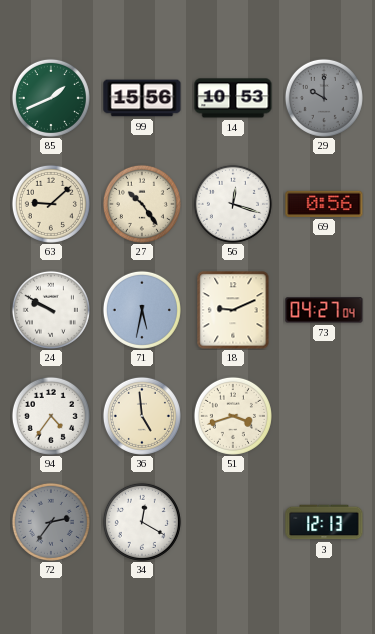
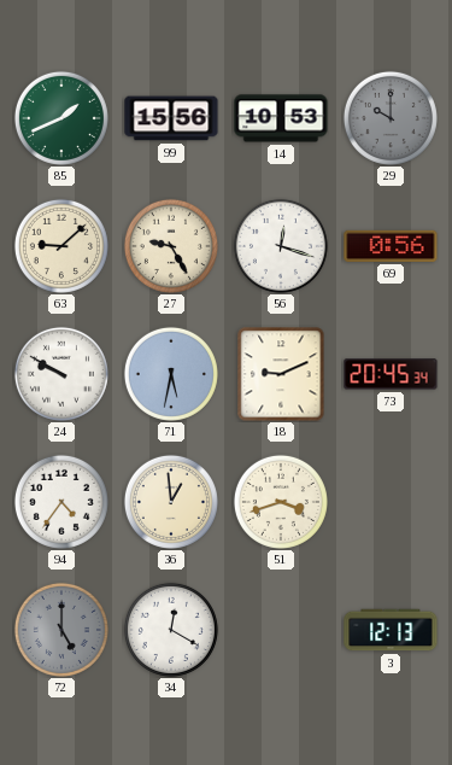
27: 10:24 -> 9:25
73: 04:27 -> 20:45
36: 4:59 -> 12:59
72: 2:36 -> 5:00
